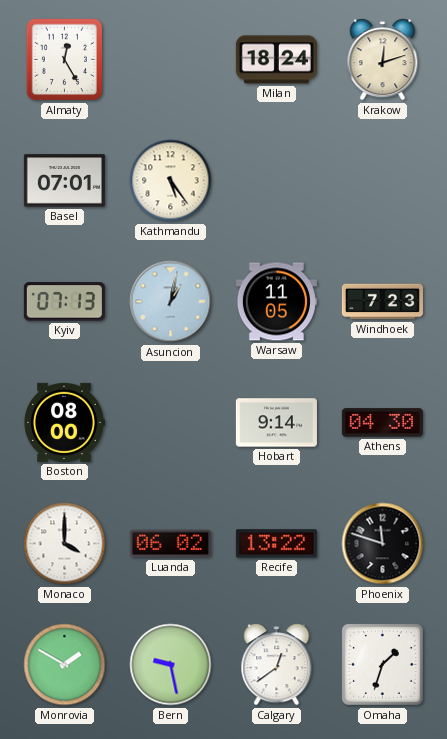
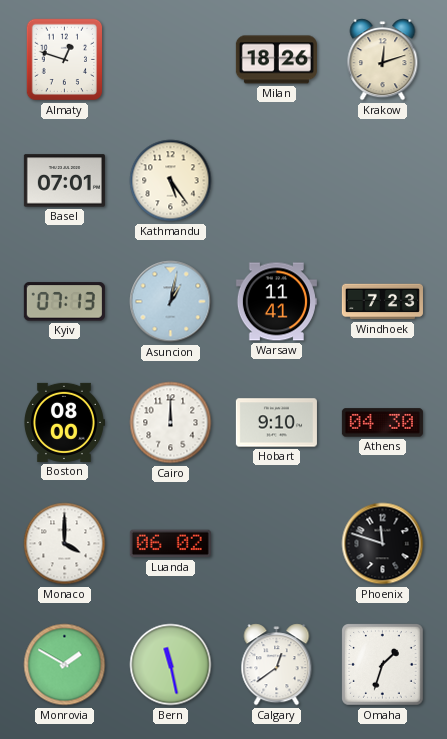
Almaty: 12:25 -> 12:48
Milan: 18:24 -> 18:26
Warsaw: 11:05 -> 11:41
Cairo: none -> 12:00
Hobart: 9:14 -> 9:10
Recife: 13:22 -> none
Bern: 9:28 -> 11:28
